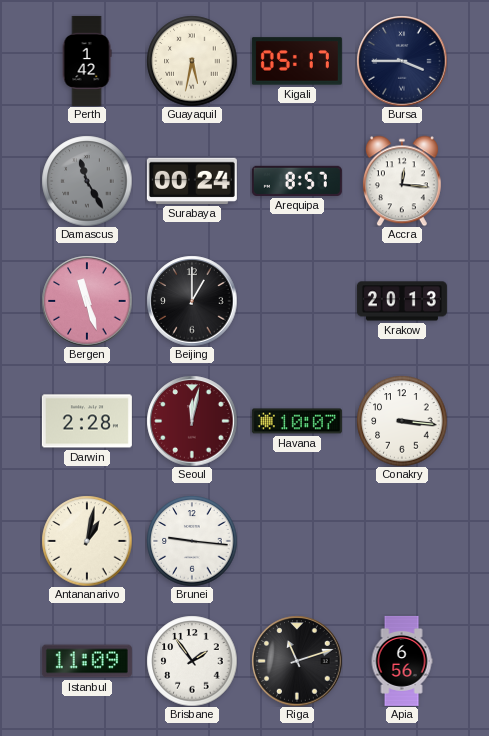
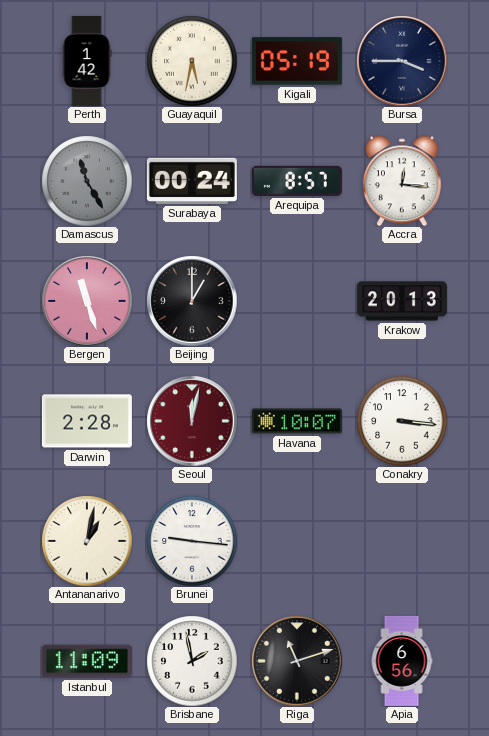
Kigali: 05:17 -> 05:19
Brisbane: 1:54 -> 1:58
